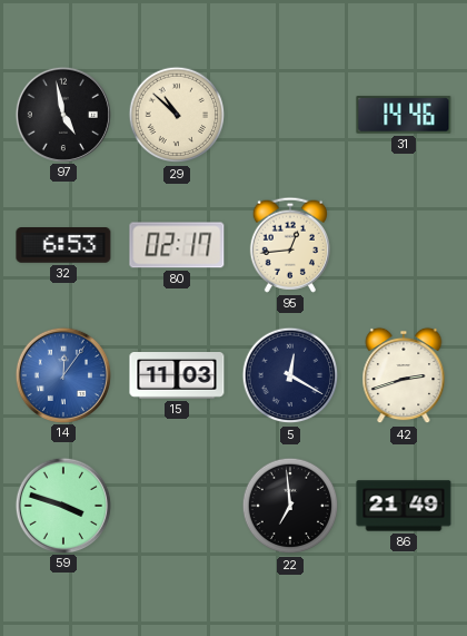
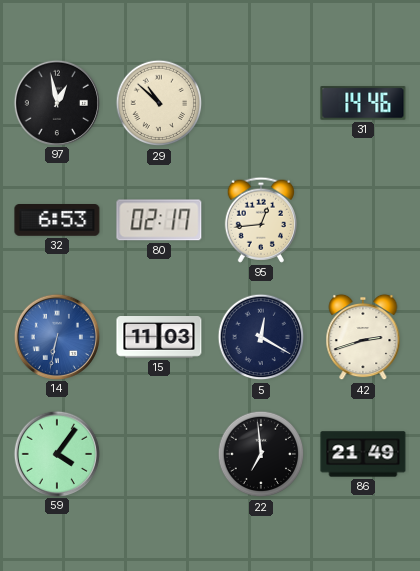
97: 4:58 -> 12:58
14: 12:06 -> 6:32
59: 3:48 -> 4:06
